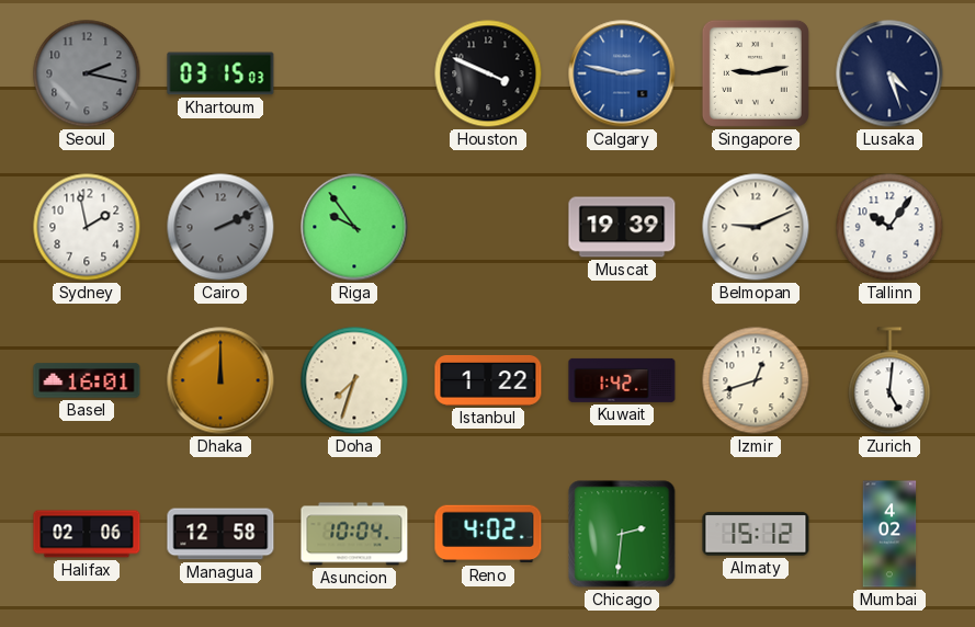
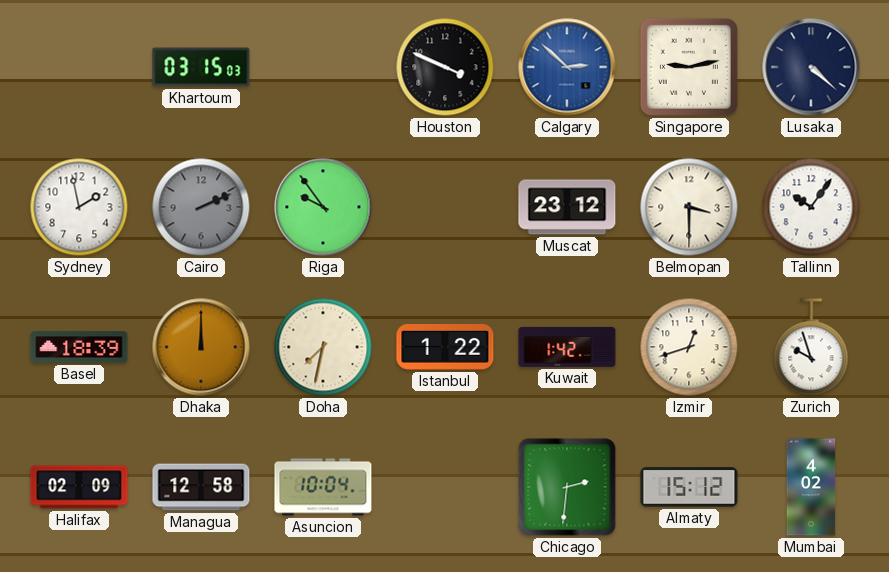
Seoul: 2:17 -> none
Calgary: 2:47 -> 2:52
Lusaka: 4:27 -> 4:22
Muscat: 19:39 -> 23:12
Belmopan: 9:11 -> 3:30
Basel: 16:01 -> 18:39
Doha: 7:33 -> 7:32
Zurich: 5:01 -> 9:57
Halifax: 02:06 -> 02:09
Reno: 4:02 -> none
